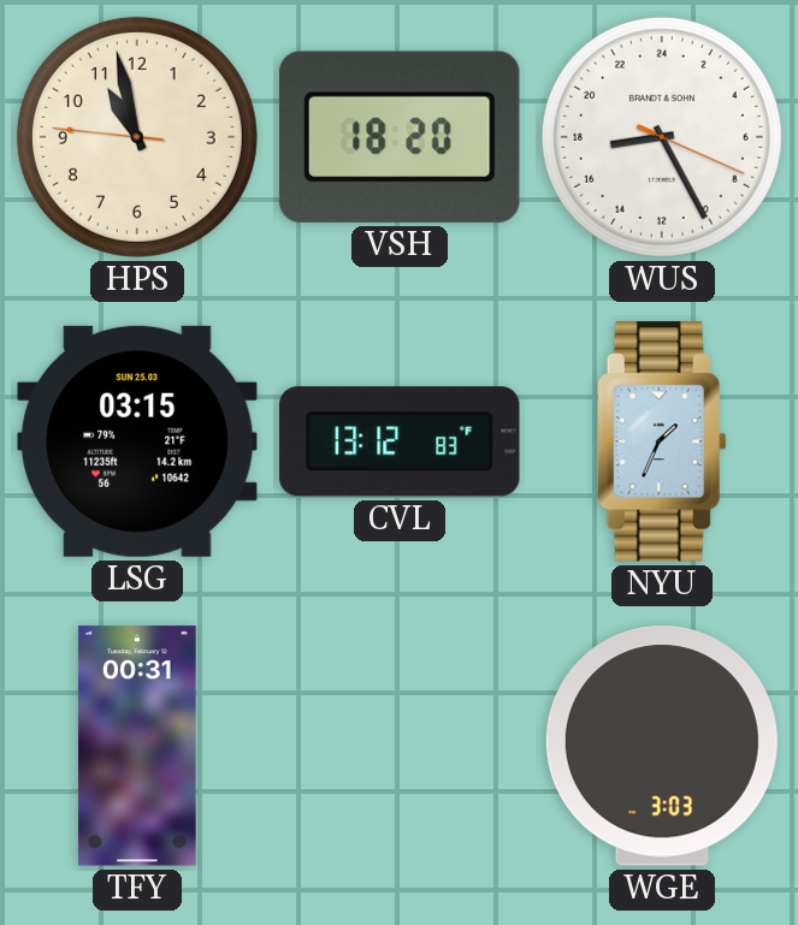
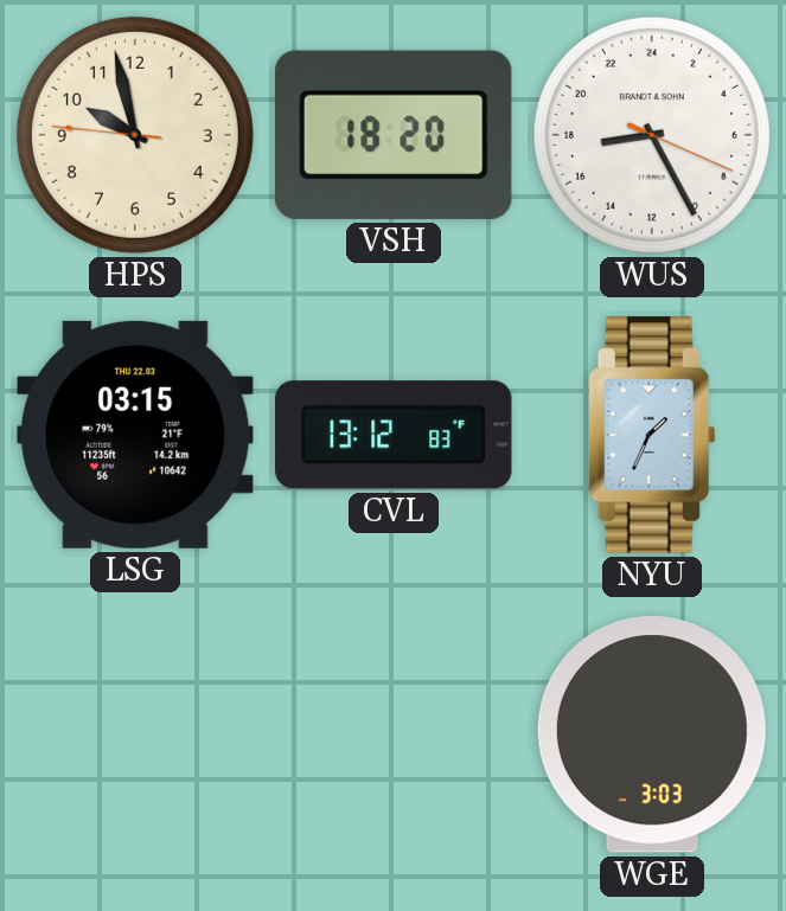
HPS: 10:57 -> 9:57
LSG date: SUN 25.03 -> THU 22.03
TFY: 00:31 -> none
